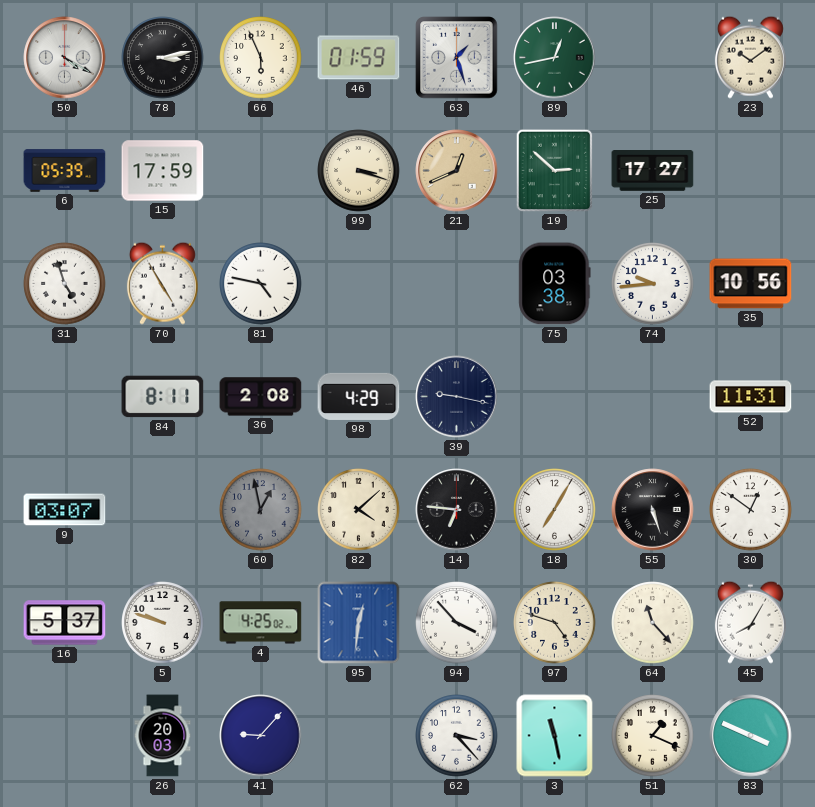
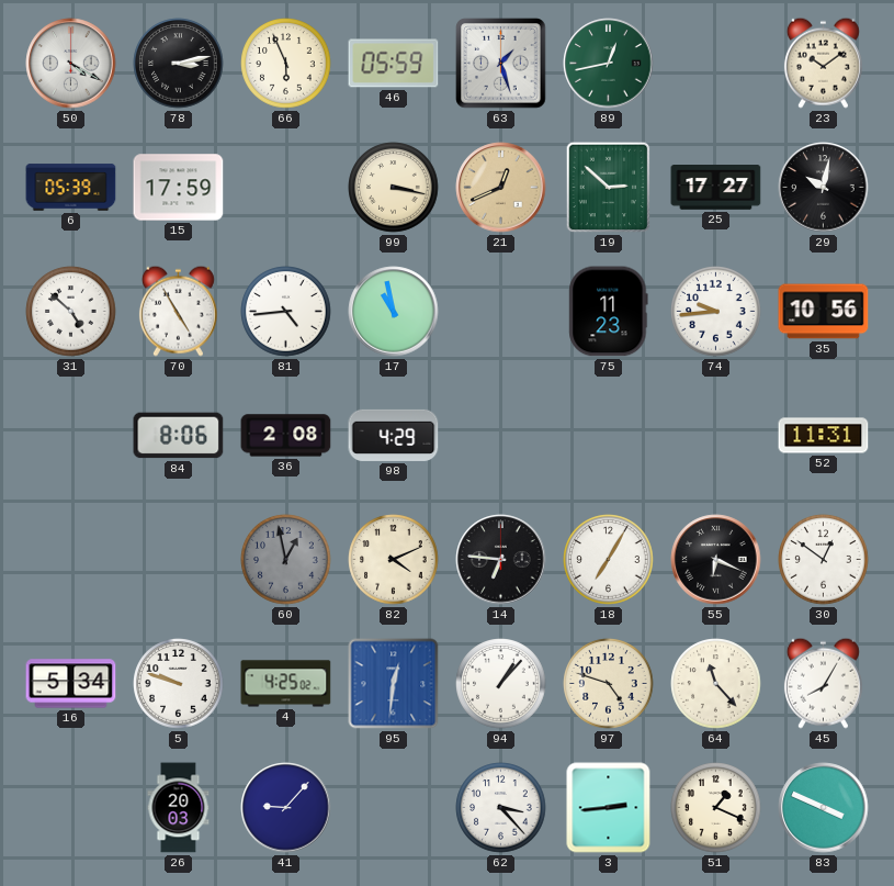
46: 01:59 -> 05:59
99: 3:18 -> 3:17
29: none -> 10:02
31: 4:57 -> 4:52
81: 4:47 -> 4:44
17: none -> 10:58
75: 03:38 -> 11:23
84: 8:11 -> 8:06
39: 9:17 -> none
9: 03:07 -> none
82: 4:08 -> 4:11
55: 5:27 -> 6:19
16: 5:37 -> 5:34
94: 3:53 -> 1:07
3: 11:28 -> 2:44
